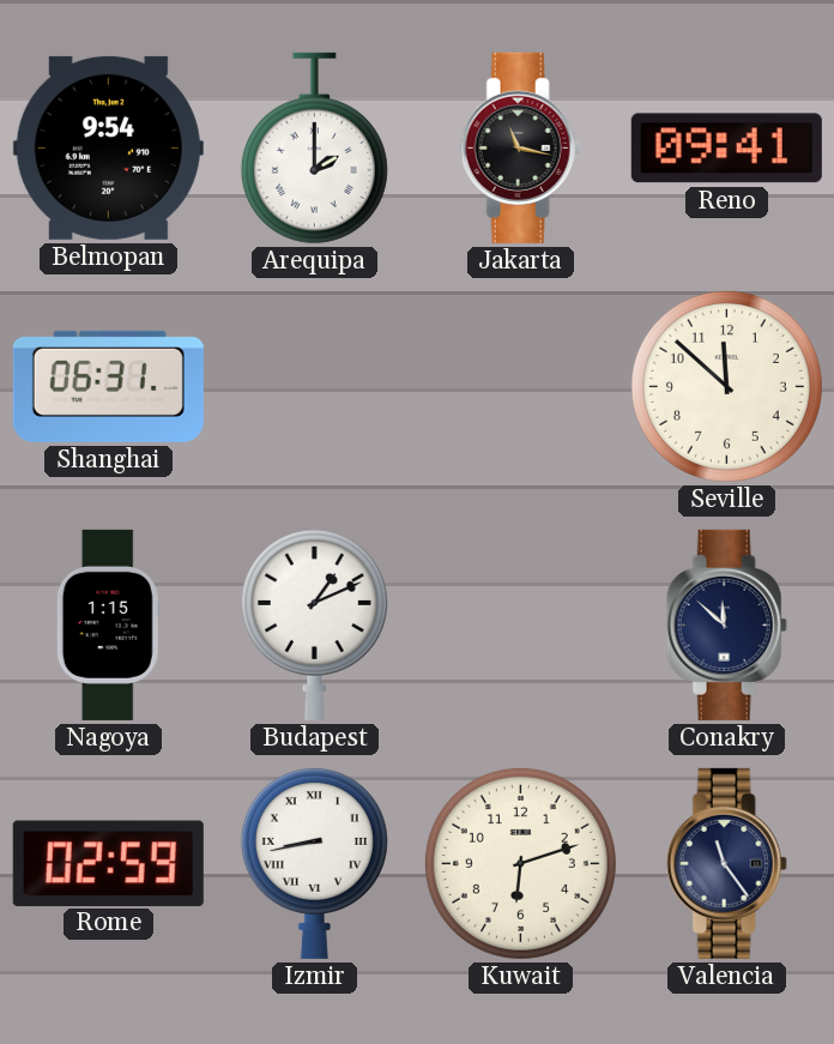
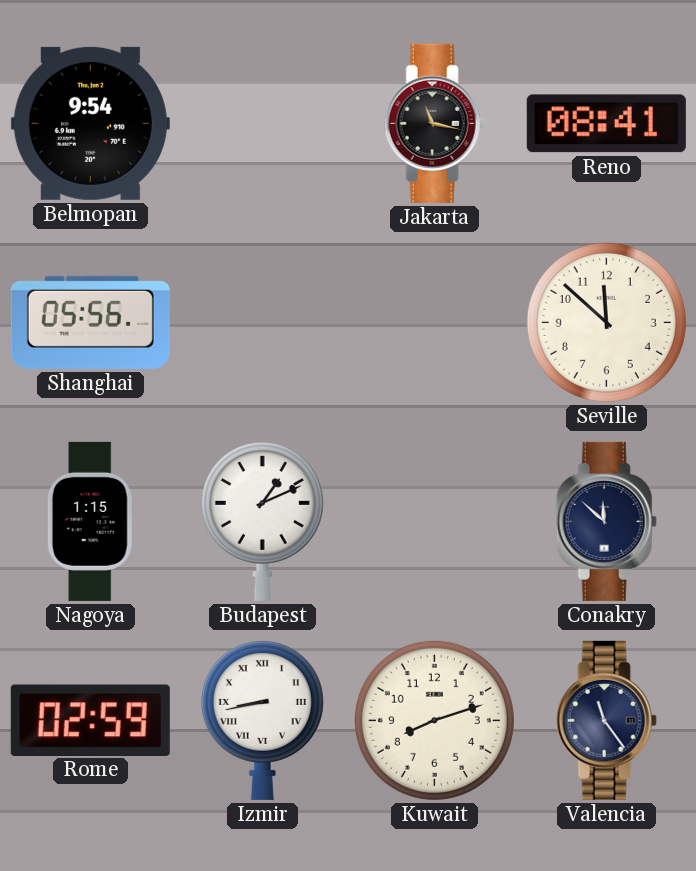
Arequipa: 2:00 -> none
Reno: 09:41 -> 08:41
Shanghai: 06:31 -> 05:56
Kuwait: 6:12 -> 8:12
